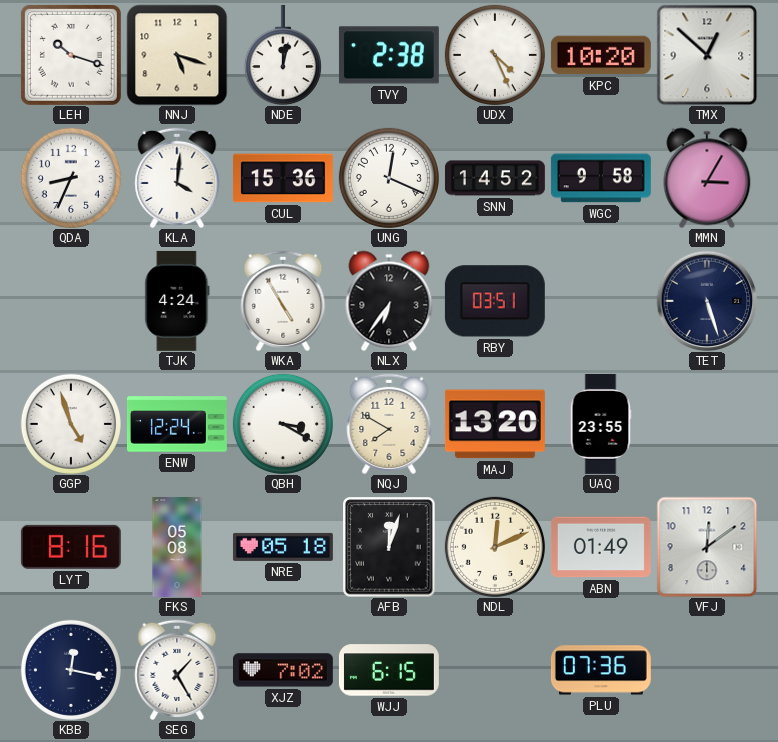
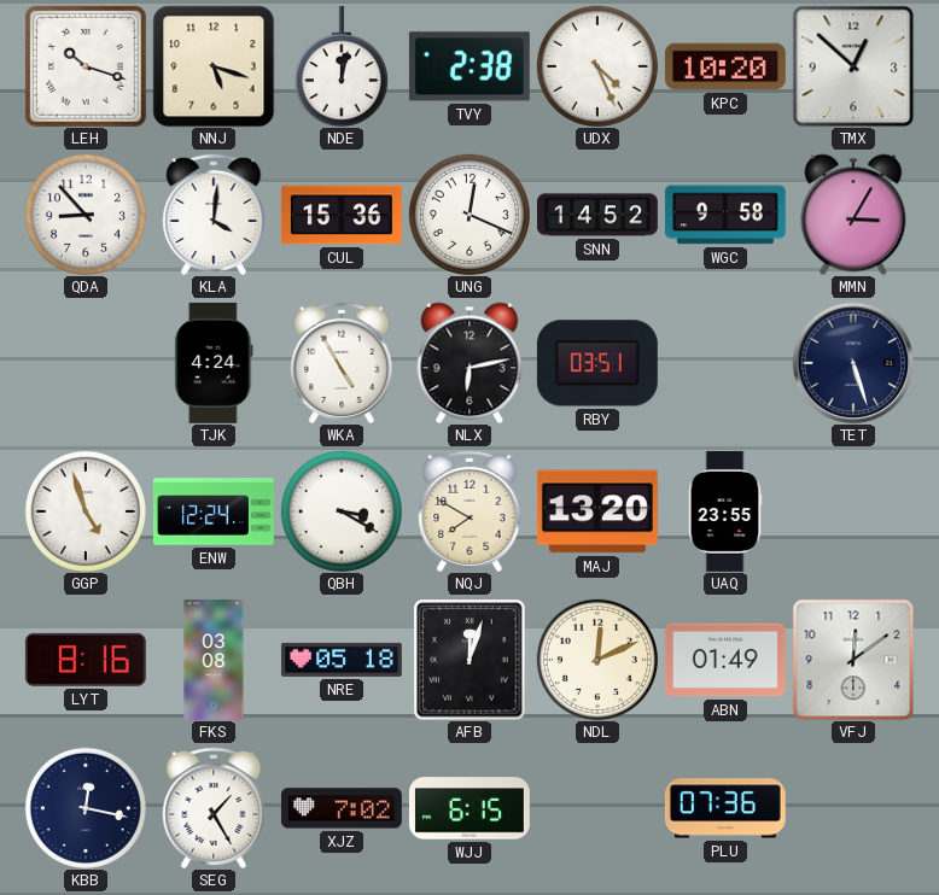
QDA: 8:34 -> 8:53
NLX: 6:36 -> 6:13
FKS: 05:08 -> 03:08
